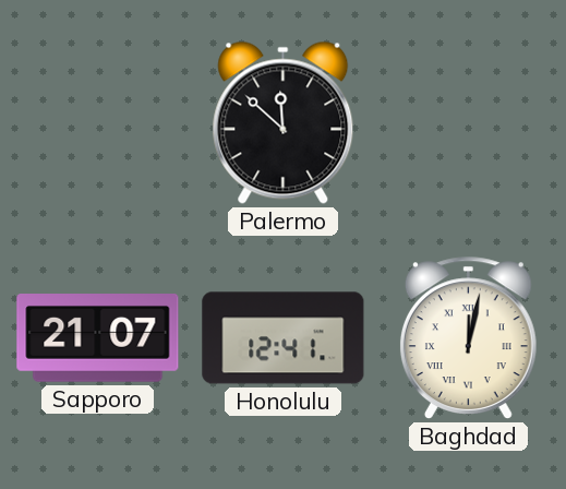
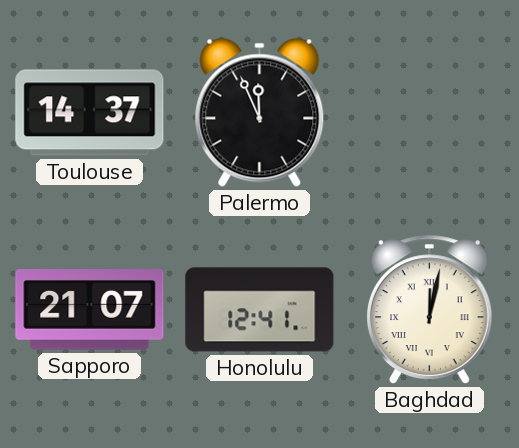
Toulouse: none -> 14:37
Palermo: 11:52 -> 11:56
